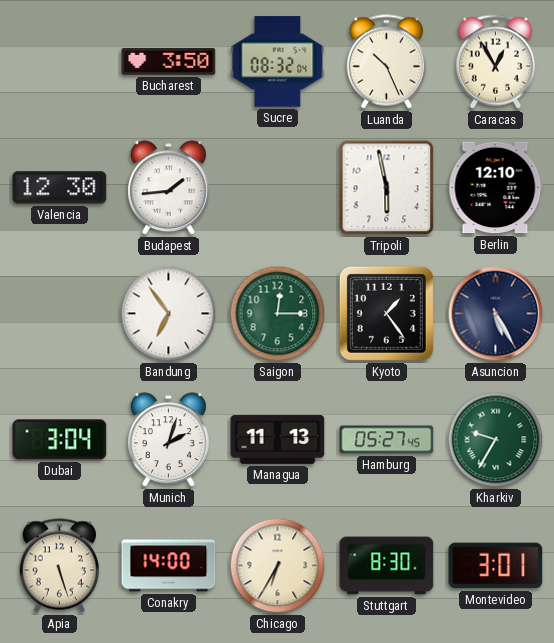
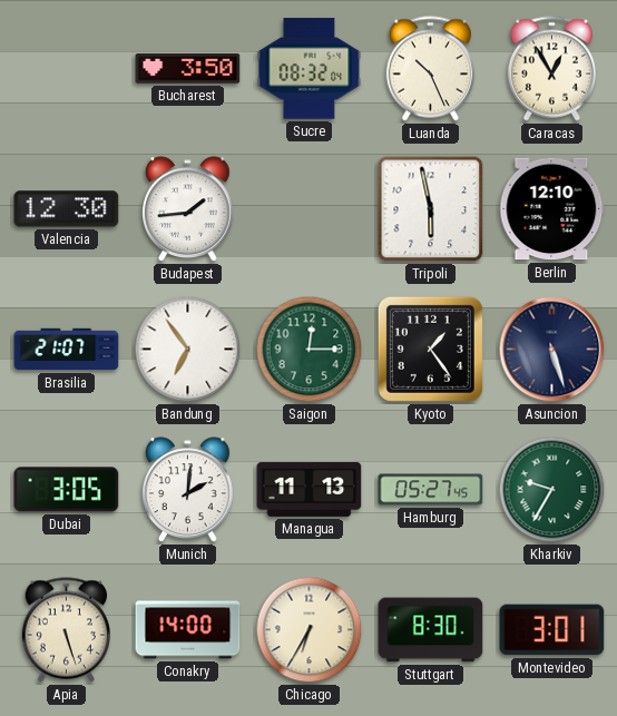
Brasilia: none -> 21:07
Asuncion: 5:25 -> 5:27
Dubai: 3:04 -> 3:05
Munich: 2:03 -> 2:01
